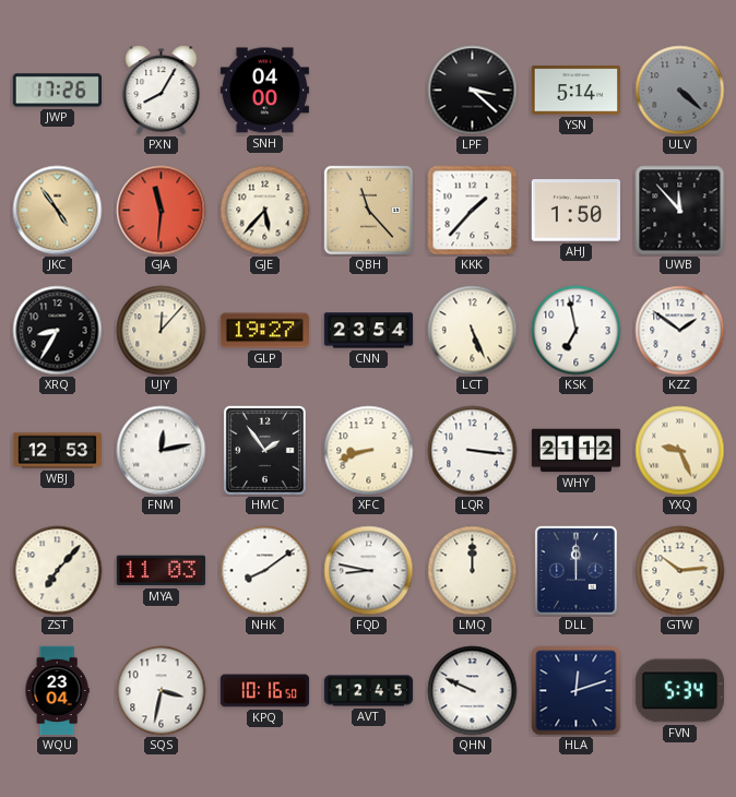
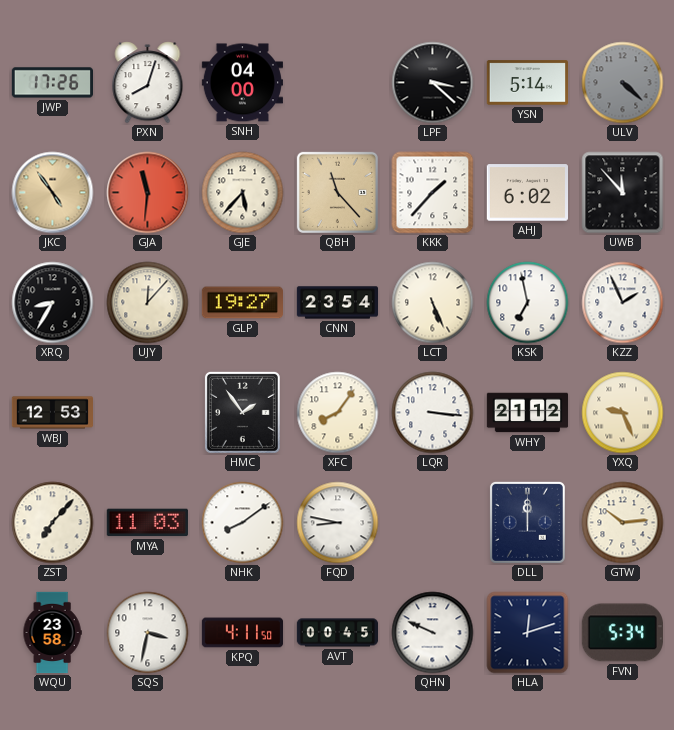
PXN: 8:05 -> 8:03
AHJ: 1:50 -> 6:02
KZZ: 1:51 -> 1:56
FNM: 12:13 -> none
XFC: 8:42 -> 8:06
LMQ: 12:00 -> none
WQU: 23:04 -> 23:58
KPQ: 10:16 -> 4:11
AVT: 12:45 -> 00:45
